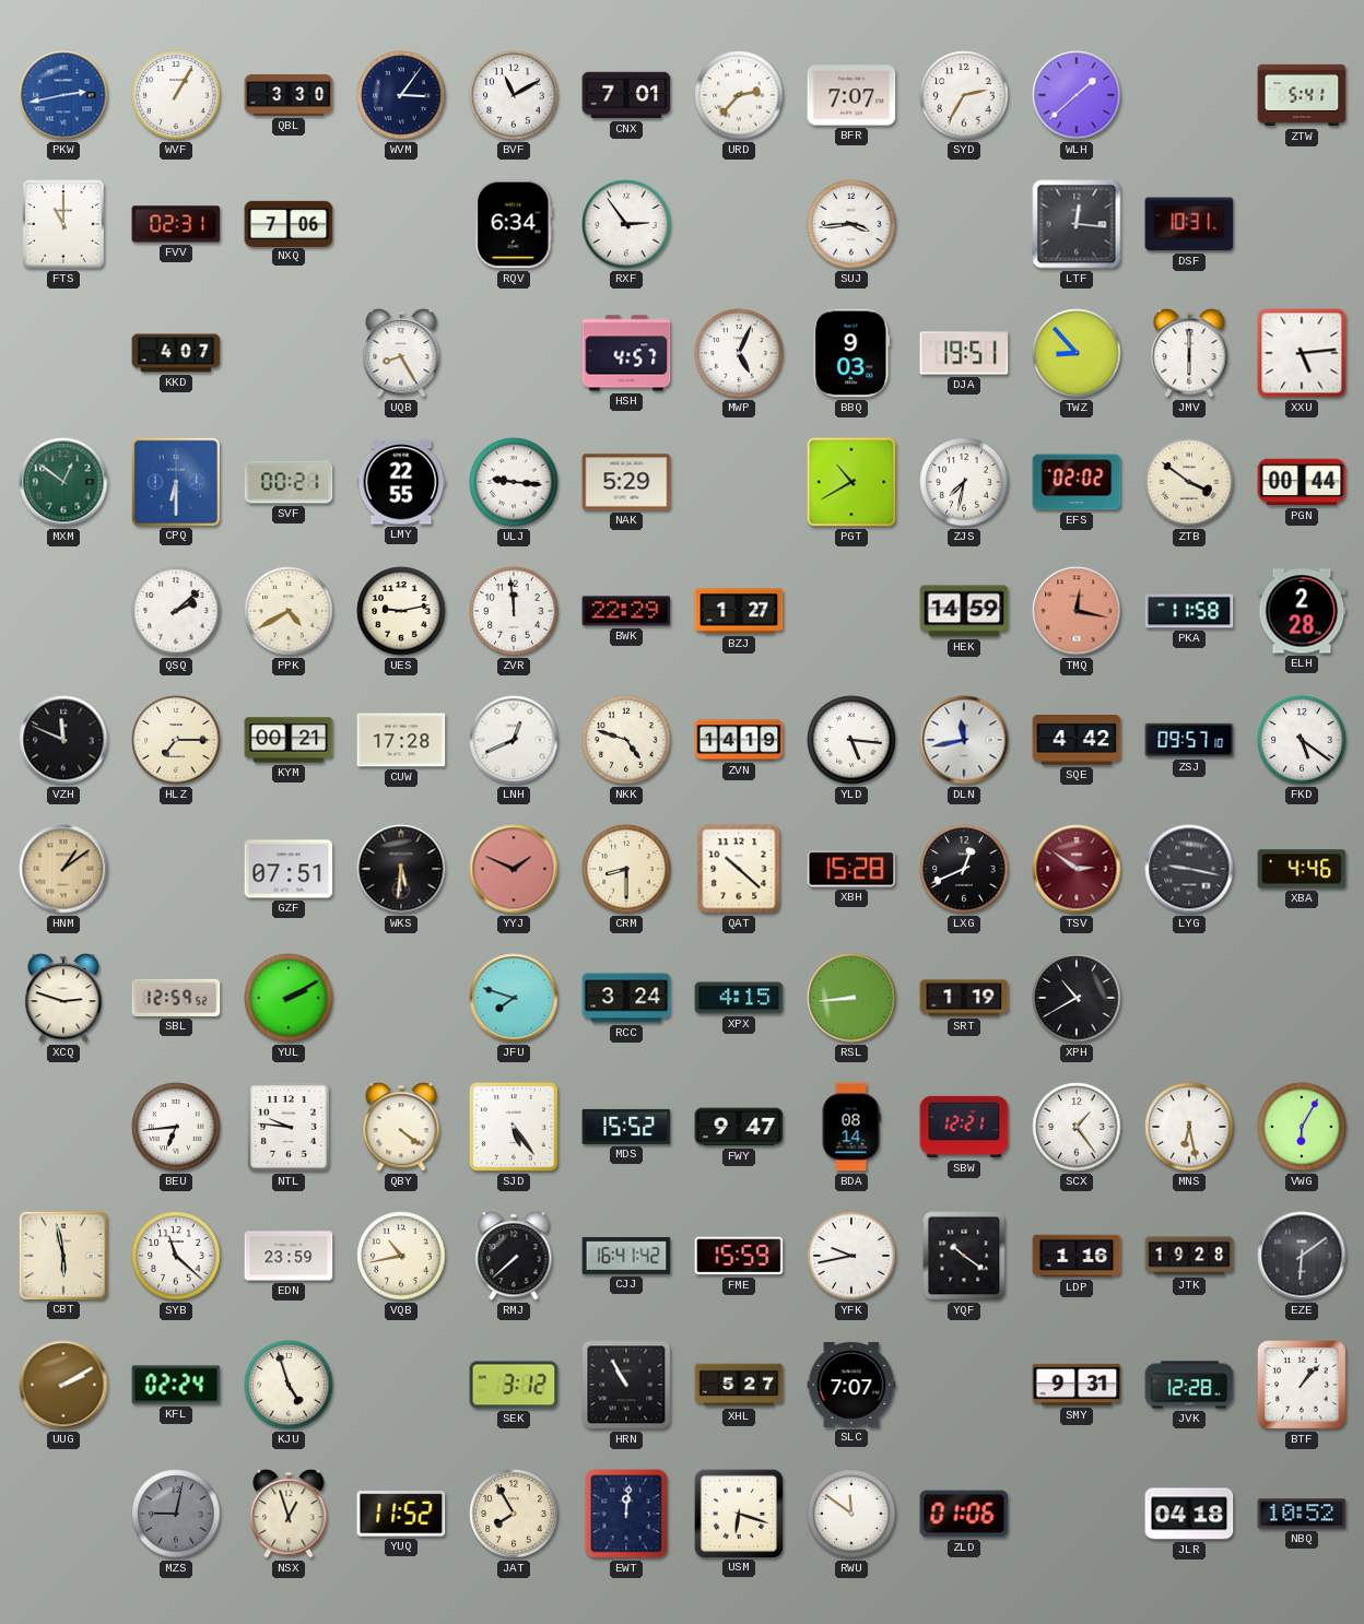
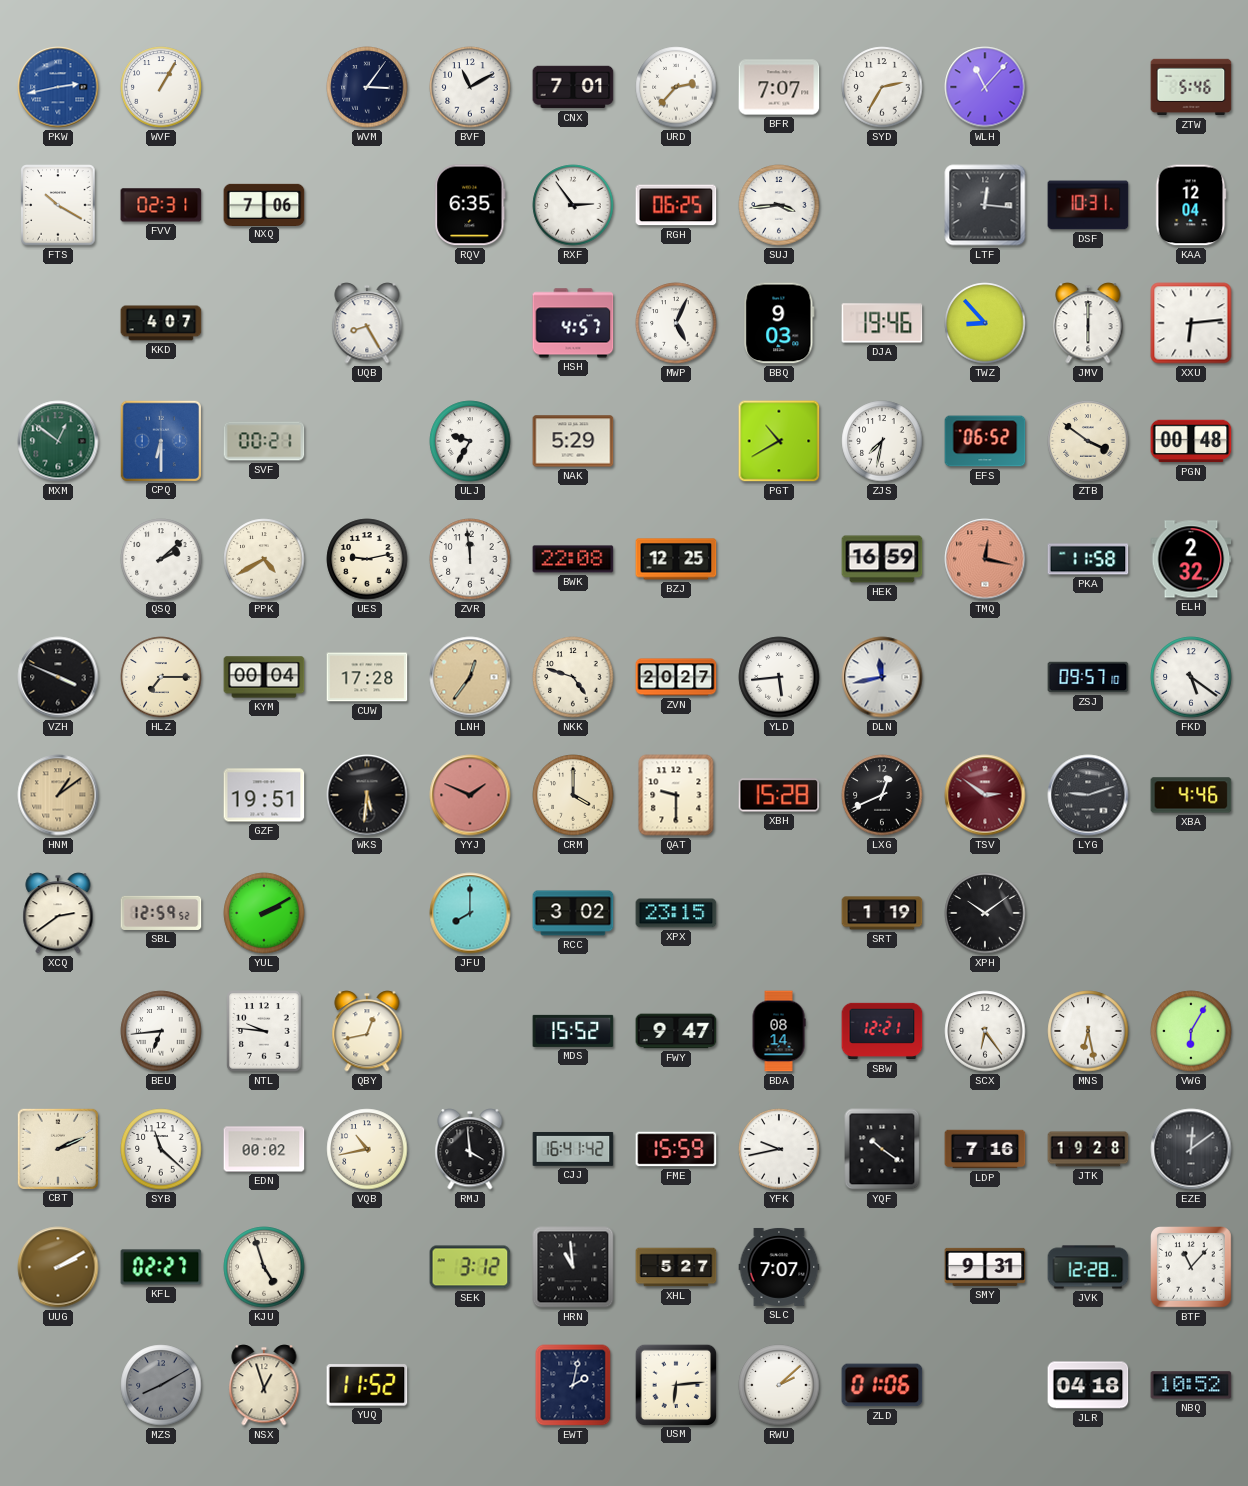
QBL: 3:30 -> none
WLH: 1:38 -> 11:07
ZTW: 5:41 -> 5:46
FTS: 11:00 -> 10:20
RQV: 6:34 -> 6:35
RGH: none -> 06:25
KAA: none -> 12:04
DJA: 19:51 -> 19:46
XXU: 5:14 -> 6:14
LMY: 22:55 -> none
ULJ: 9:16 -> 9:35
EFS: 02:02 -> 06:52
PGN: 00:44 -> 00:48
BWK: 22:29 -> 22:08
BZJ: 1:27 -> 12:25
HEK: 14:59 -> 16:59
ELH: 2:28 -> 2:32
VZH: 11:49 -> 3:49
KYM: 00:21 -> 00:04
LNH: 12:41 -> 12:36
LNH dial: white -> champagne
ZVN: 14:19 -> 20:27
YLD: 5:16 -> 5:44
SQE: 4:42 -> none
GZF: 07:51 -> 19:51
CRM: 8:30 -> 4:00
QAT: 10:22 -> 9:30
LYG: 9:17 -> 9:12
XCQ: 2:48 -> 2:39
JFU: 7:48 -> 8:00
RCC: 3:24 -> 3:02
XPX: 4:15 -> 23:15
RSL: 8:44 -> none
XPH: 10:40 -> 10:09
QBY: 4:21 -> 12:43
SJD: 5:24 -> none
SCX: 1:24 -> 6:24
CBT: 5:58 -> 2:11
EDN: 23:59 -> 00:02
RMJ: 7:38 -> 3:59
LDP: 1:16 -> 7:16
EZE: 6:09 -> 12:09
KFL: 02:24 -> 02:27
HRN: 10:55 -> 10:59
BTF: 1:07 -> 11:07
MZS: 9:02 -> 8:10
JAT: 7:55 -> none
EWT: 12:01 -> 2:02
USM: 6:18 -> 6:14
RWU: 11:51 -> 2:08
